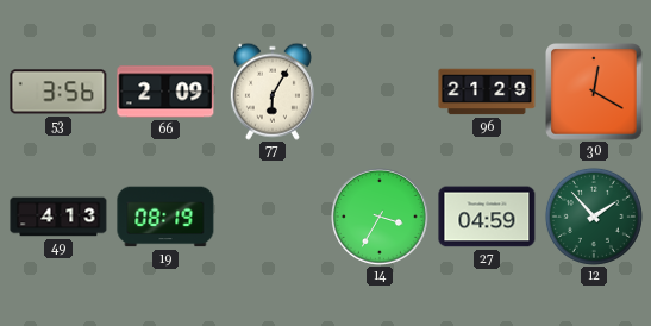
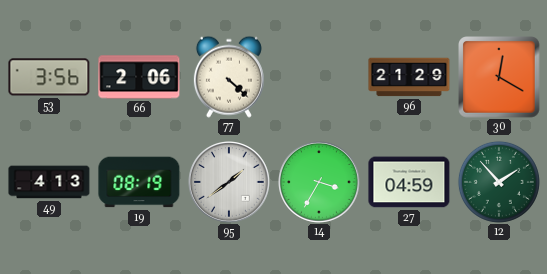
66: 2:09 -> 2:06
77: 6:05 -> 4:22
95: none -> 1:39
